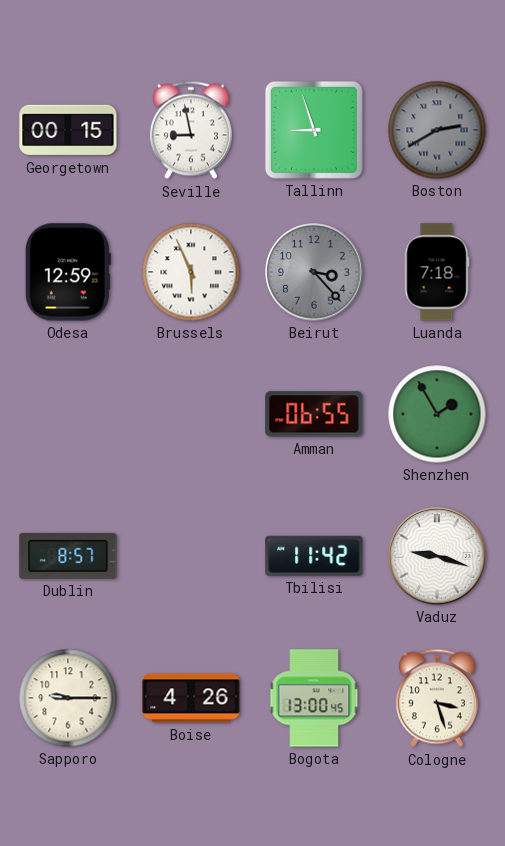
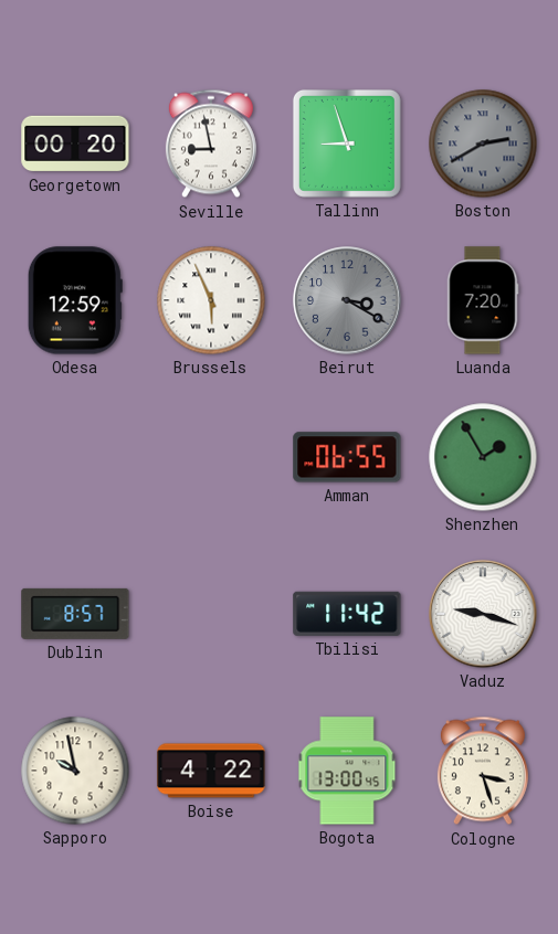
Georgetown: 00:15 -> 00:20
Beirut: 3:23 -> 3:20
Luanda: 7:18 -> 7:20
Sapporo: 9:15 -> 9:58
Boise: 4:26 -> 4:22
